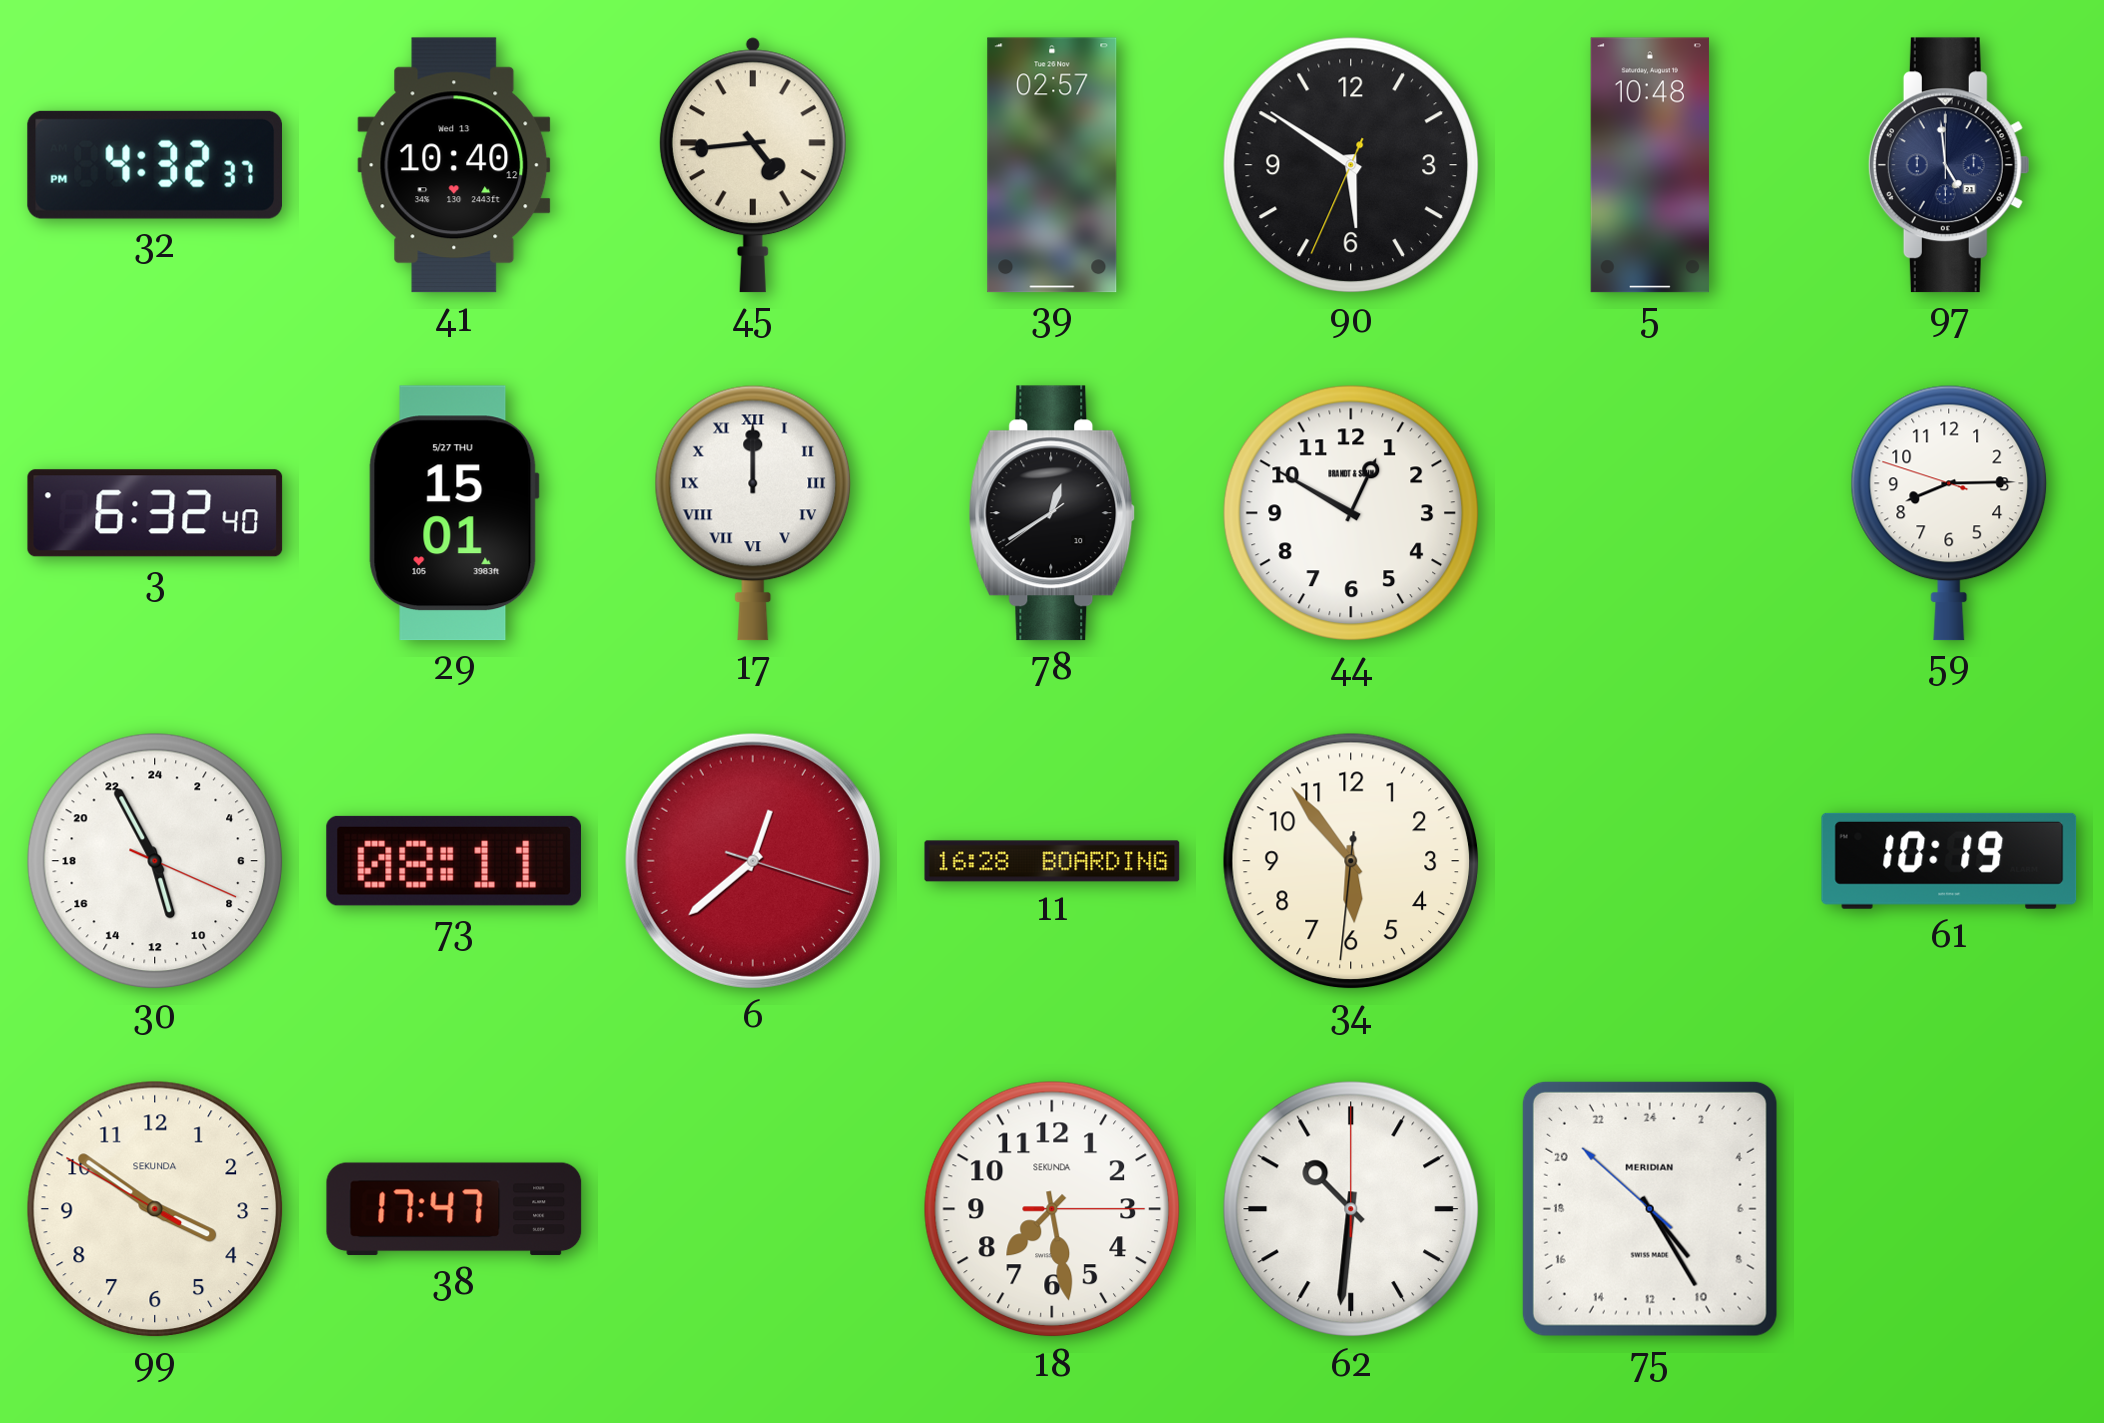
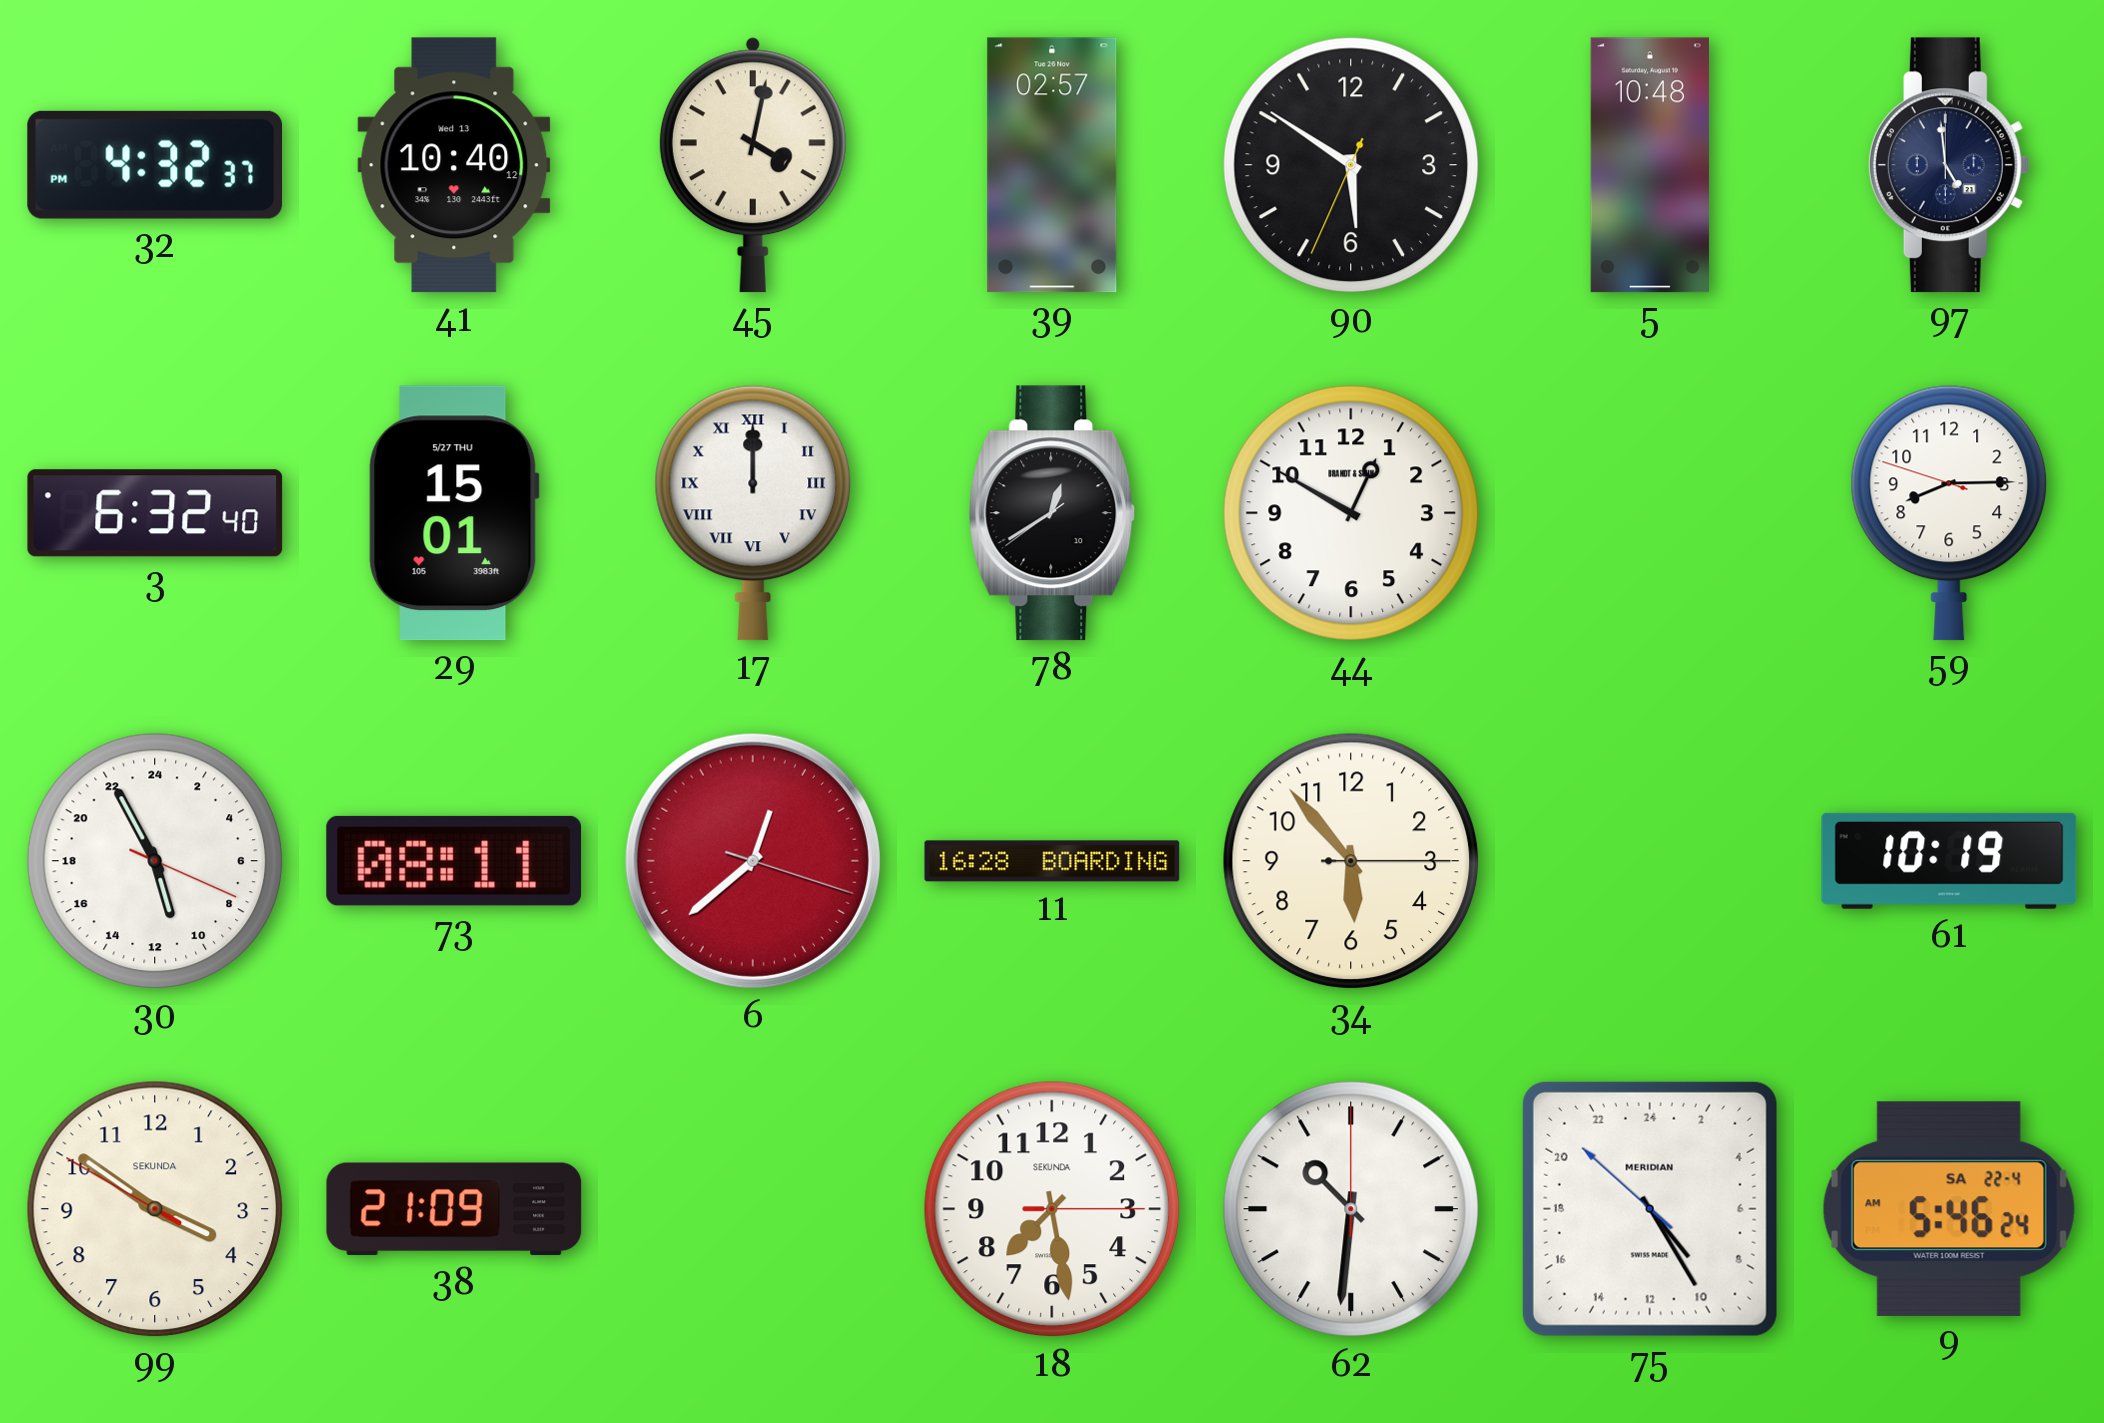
45: 4:44 -> 4:02
34: 5:53:31 -> 5:53:15
38: 17:47 -> 21:09
9: none -> 5:46
